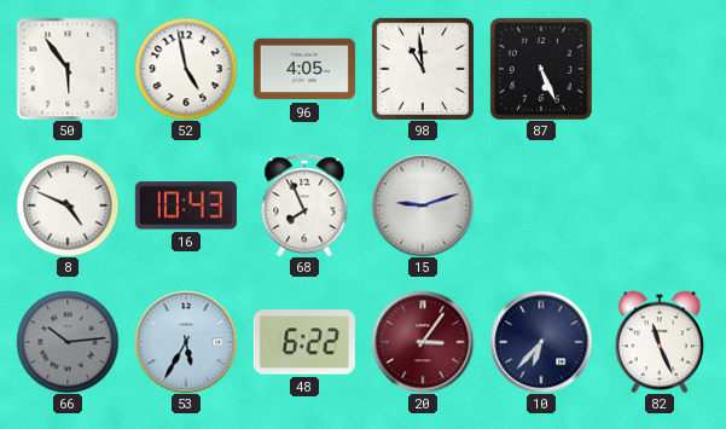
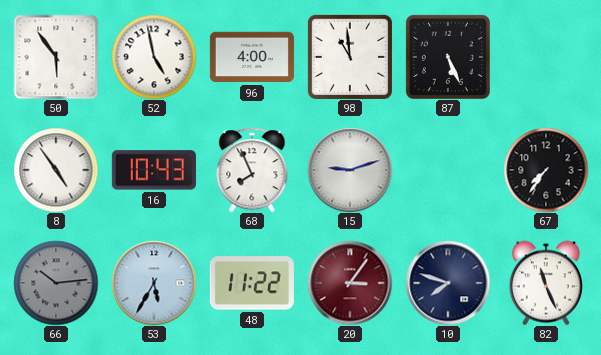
96: 4:05 -> 4:00
8: 4:49 -> 4:54
67: none -> 7:36
48: 6:22 -> 11:22
10: 6:37 -> 7:48
